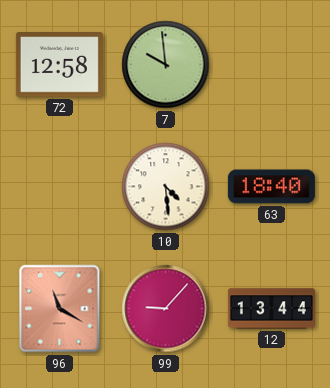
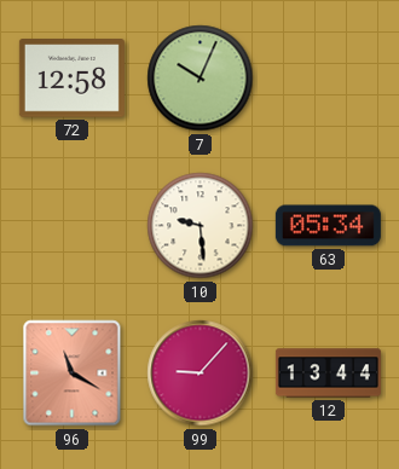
7: 9:59 -> 10:04
10: 4:29 -> 9:29
63: 18:40 -> 05:34
